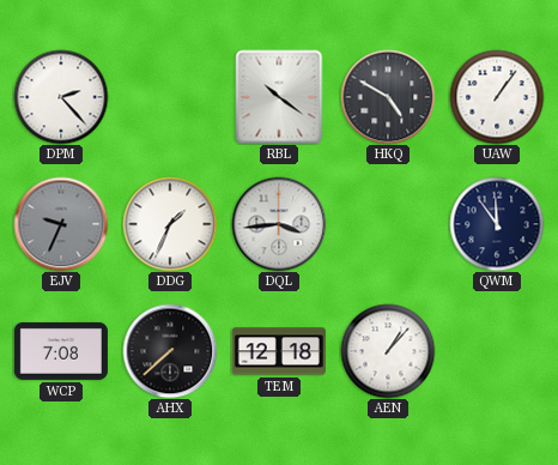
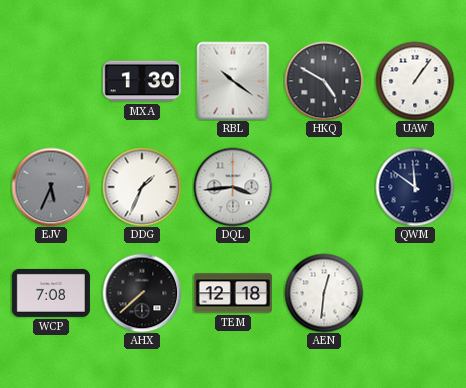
DPM: 2:23 -> none
MXA: none -> 1:30
EJV: 9:34 -> 5:34
QWM: 11:54 -> 11:51
AEN: 1:07 -> 12:31
